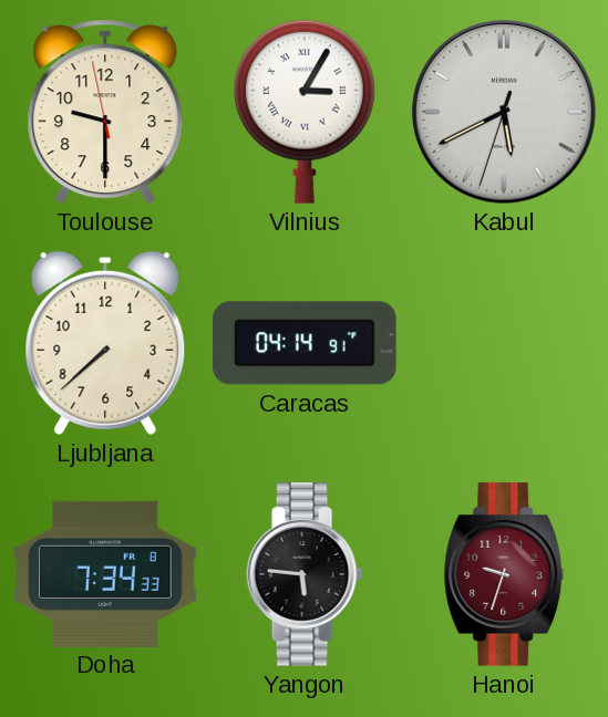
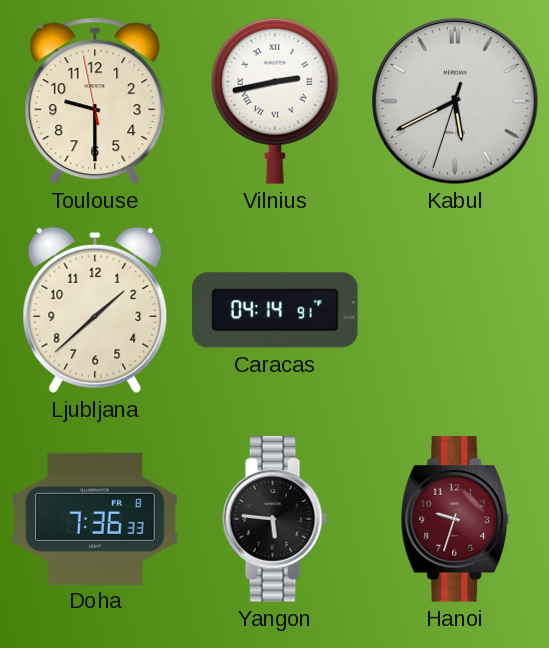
Vilnius: 3:05 -> 2:43
Ljubljana: 7:38 -> 1:38
Doha: 7:34 -> 7:36
